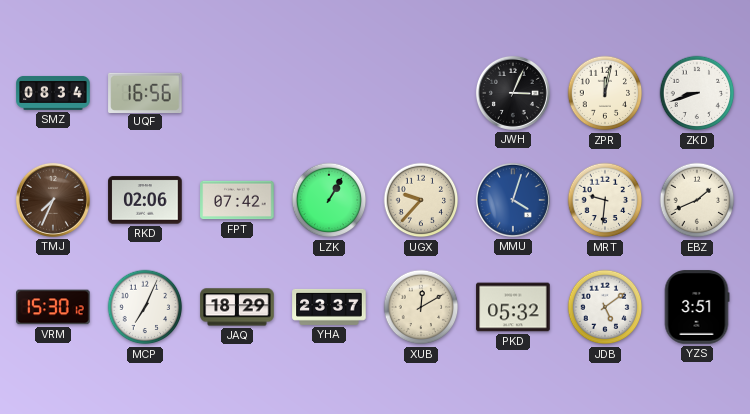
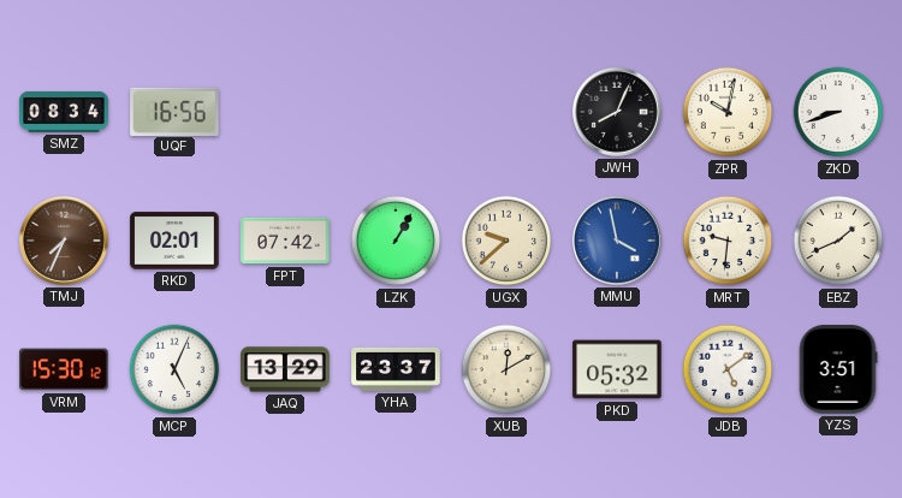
JWH: 3:04 -> 8:04
ZPR: 12:02 -> 10:02
RKD: 02:06 -> 02:01
UGX: 9:37 -> 9:38
MMU: 4:03 -> 3:58
MCP: 7:04 -> 5:04
JAQ: 18:29 -> 13:29
